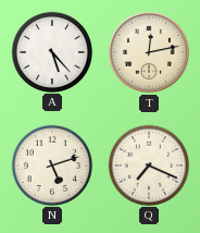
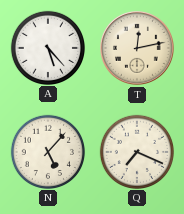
N: 5:12 -> 5:07
